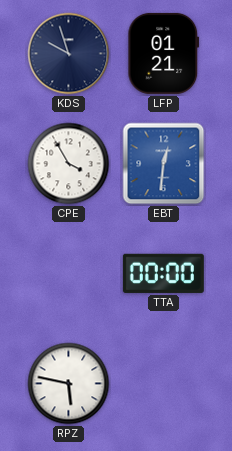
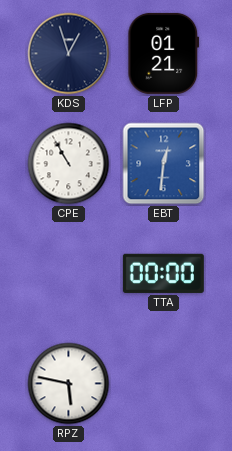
KDS: 9:57 -> 12:57
CPE: 3:55 -> 10:55
